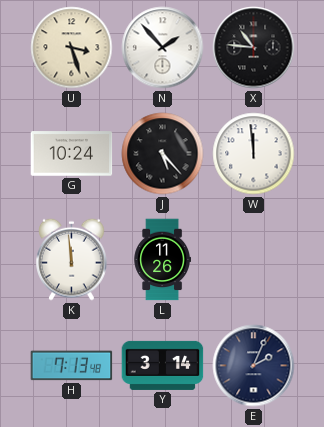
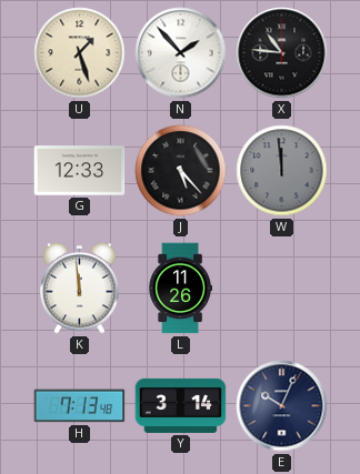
U: 3:27 -> 1:27
G: 10:24 -> 12:33
W dial: white -> grey
E: 2:04 -> 10:04
